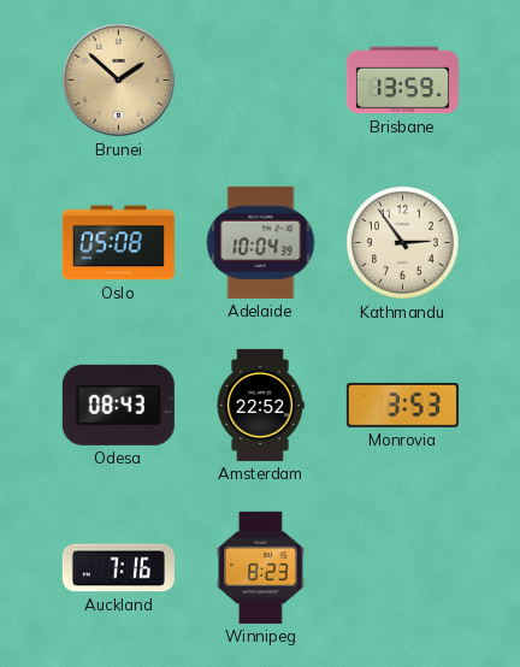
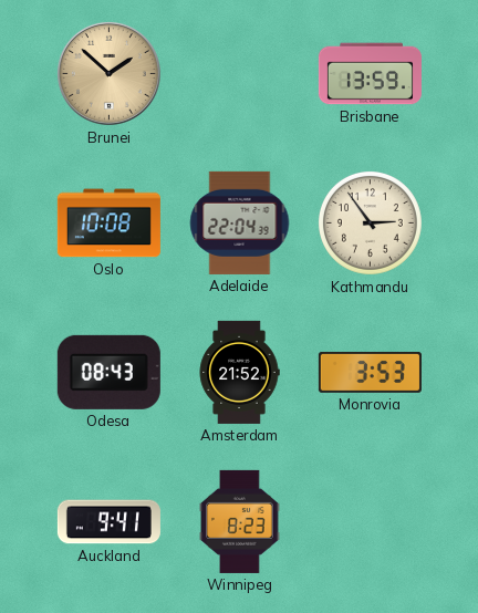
Oslo: 05:08 -> 10:08
Adelaide: 10:04 -> 22:04
Amsterdam: 22:52 -> 21:52
Auckland: 7:16 -> 9:41
